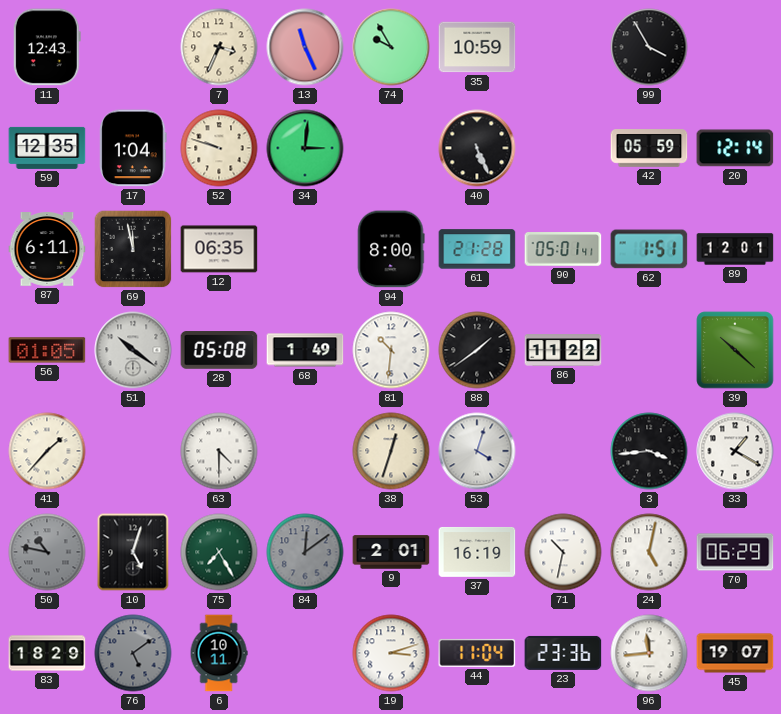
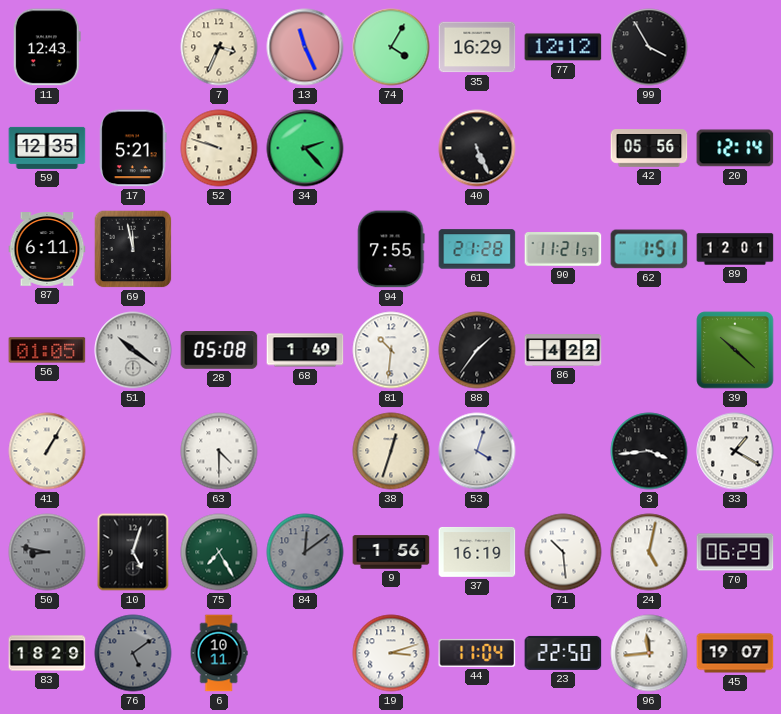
74: 9:55 -> 4:05
35: 10:59 -> 16:29
77: none -> 12:12
17: 1:04 -> 5:21
34: 3:01 -> 2:23
42: 05:59 -> 05:56
12: 06:35 -> none
94: 8:00 -> 7:55
90: 05:01 -> 11:21
88: 1:39 -> 1:36
86: 11:22 -> 4:22
41: 1:37 -> 1:05
50: 10:47 -> 8:47
9: 2:01 -> 1:56
71: 10:32 -> 10:29
23: 23:36 -> 22:50
